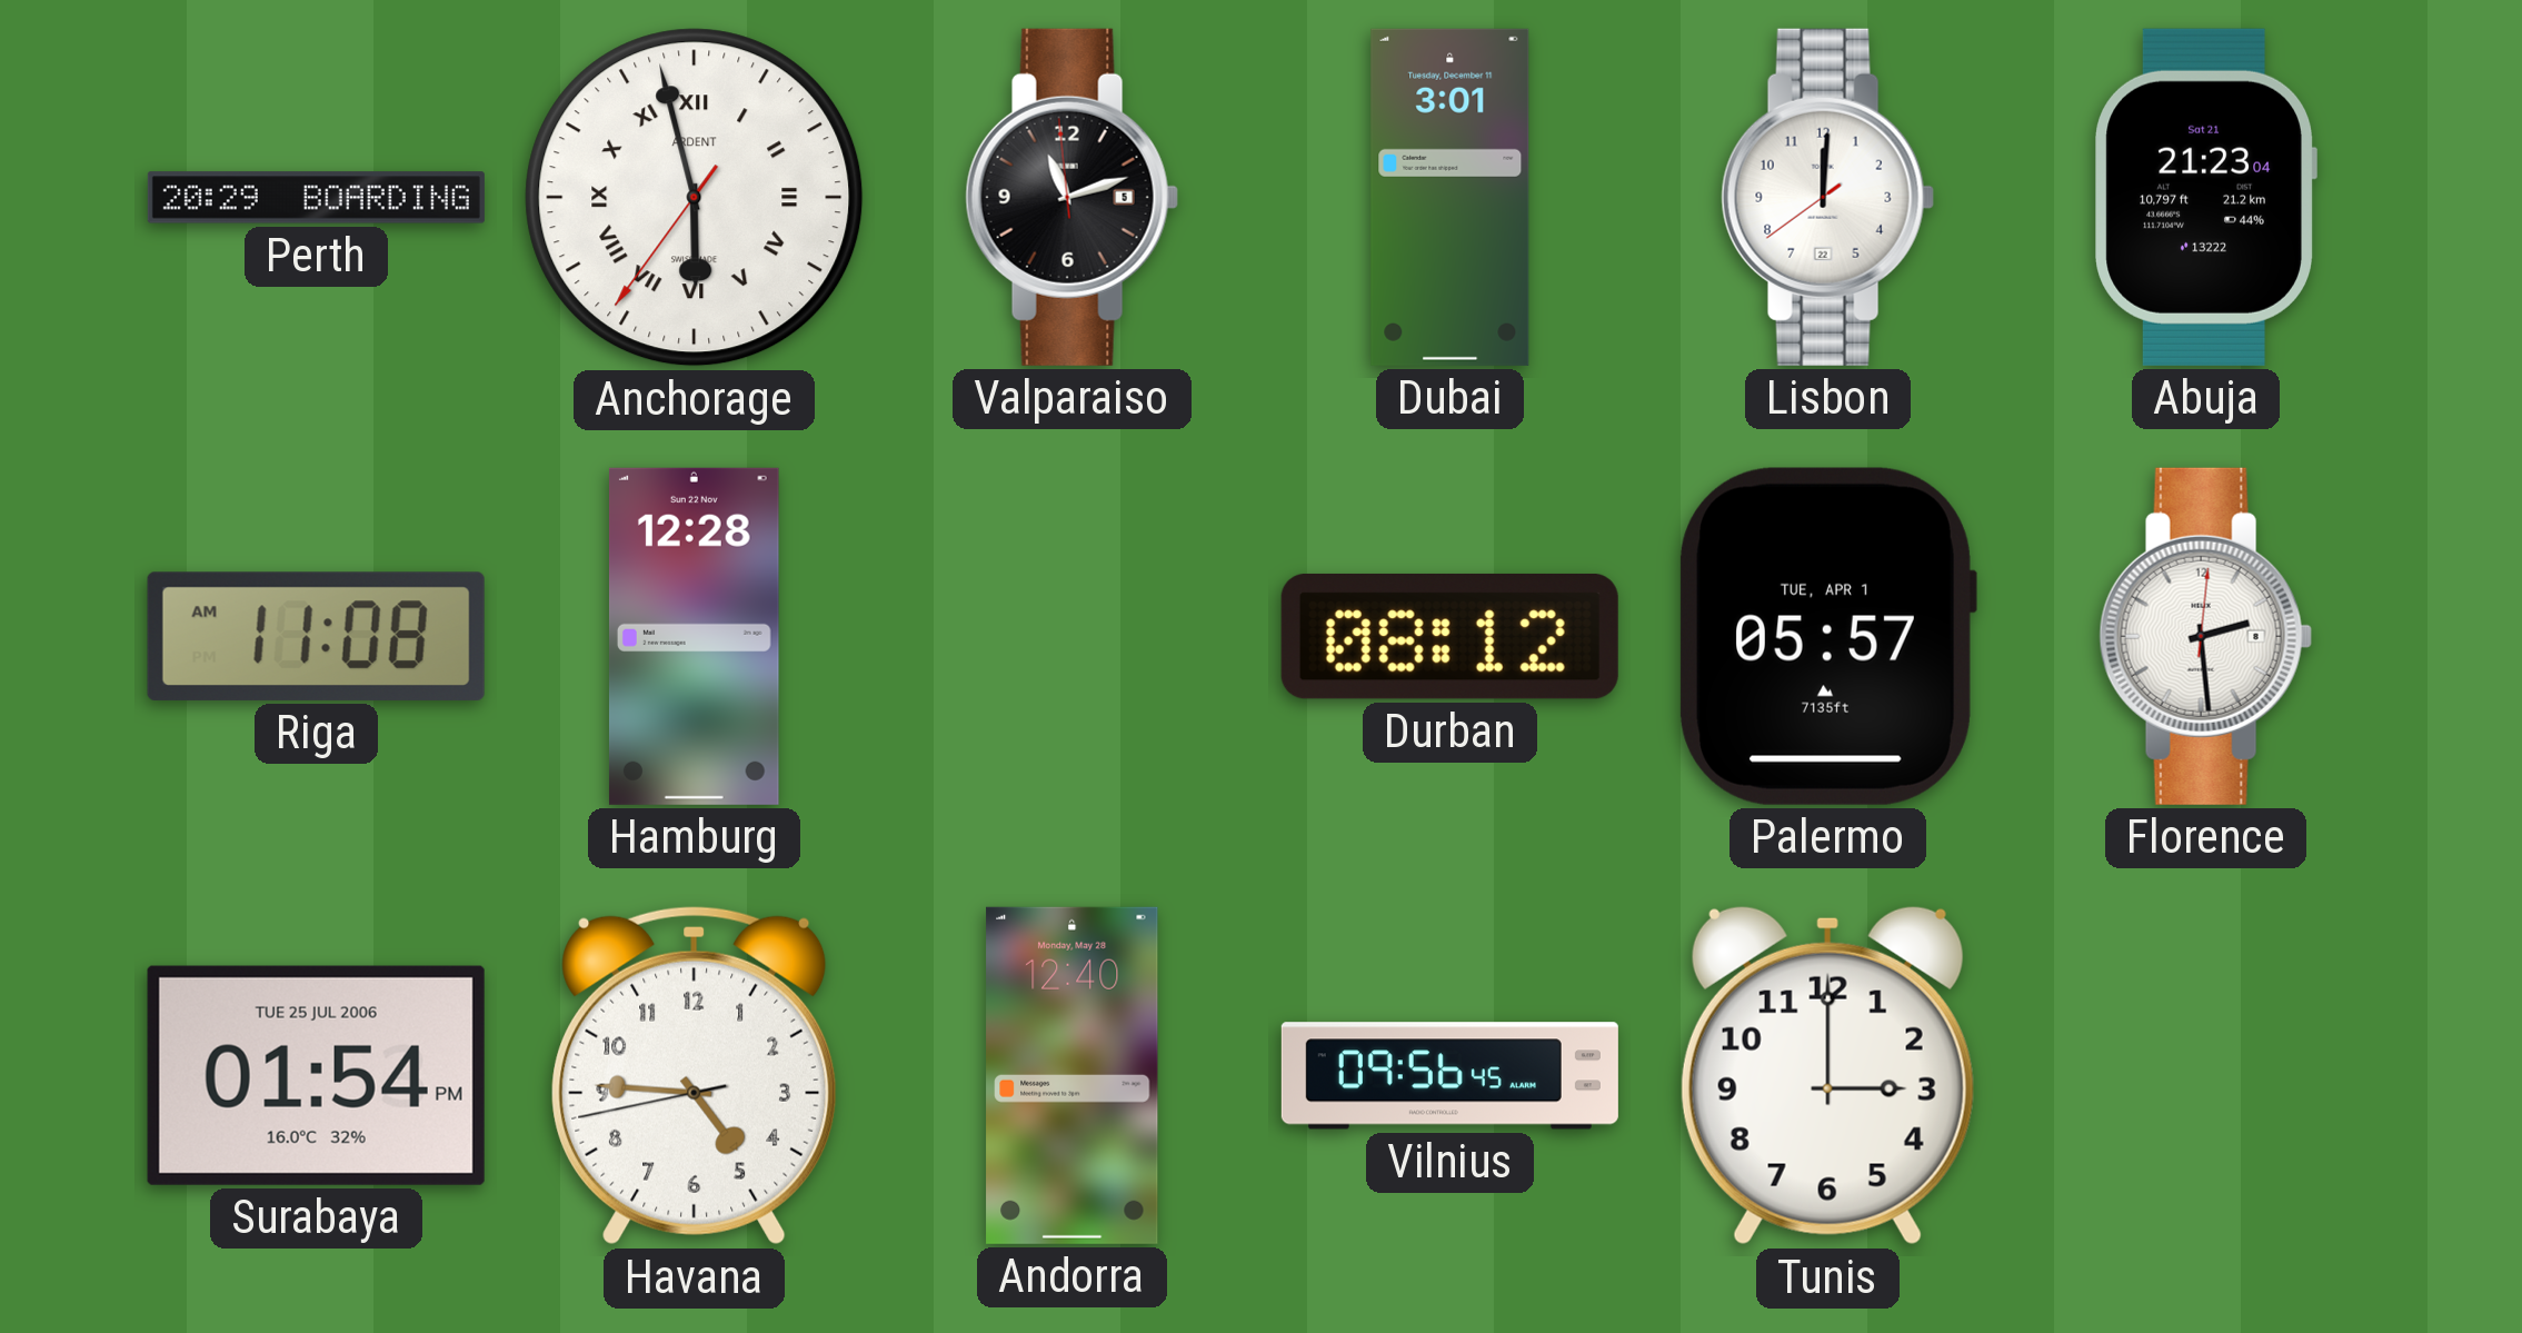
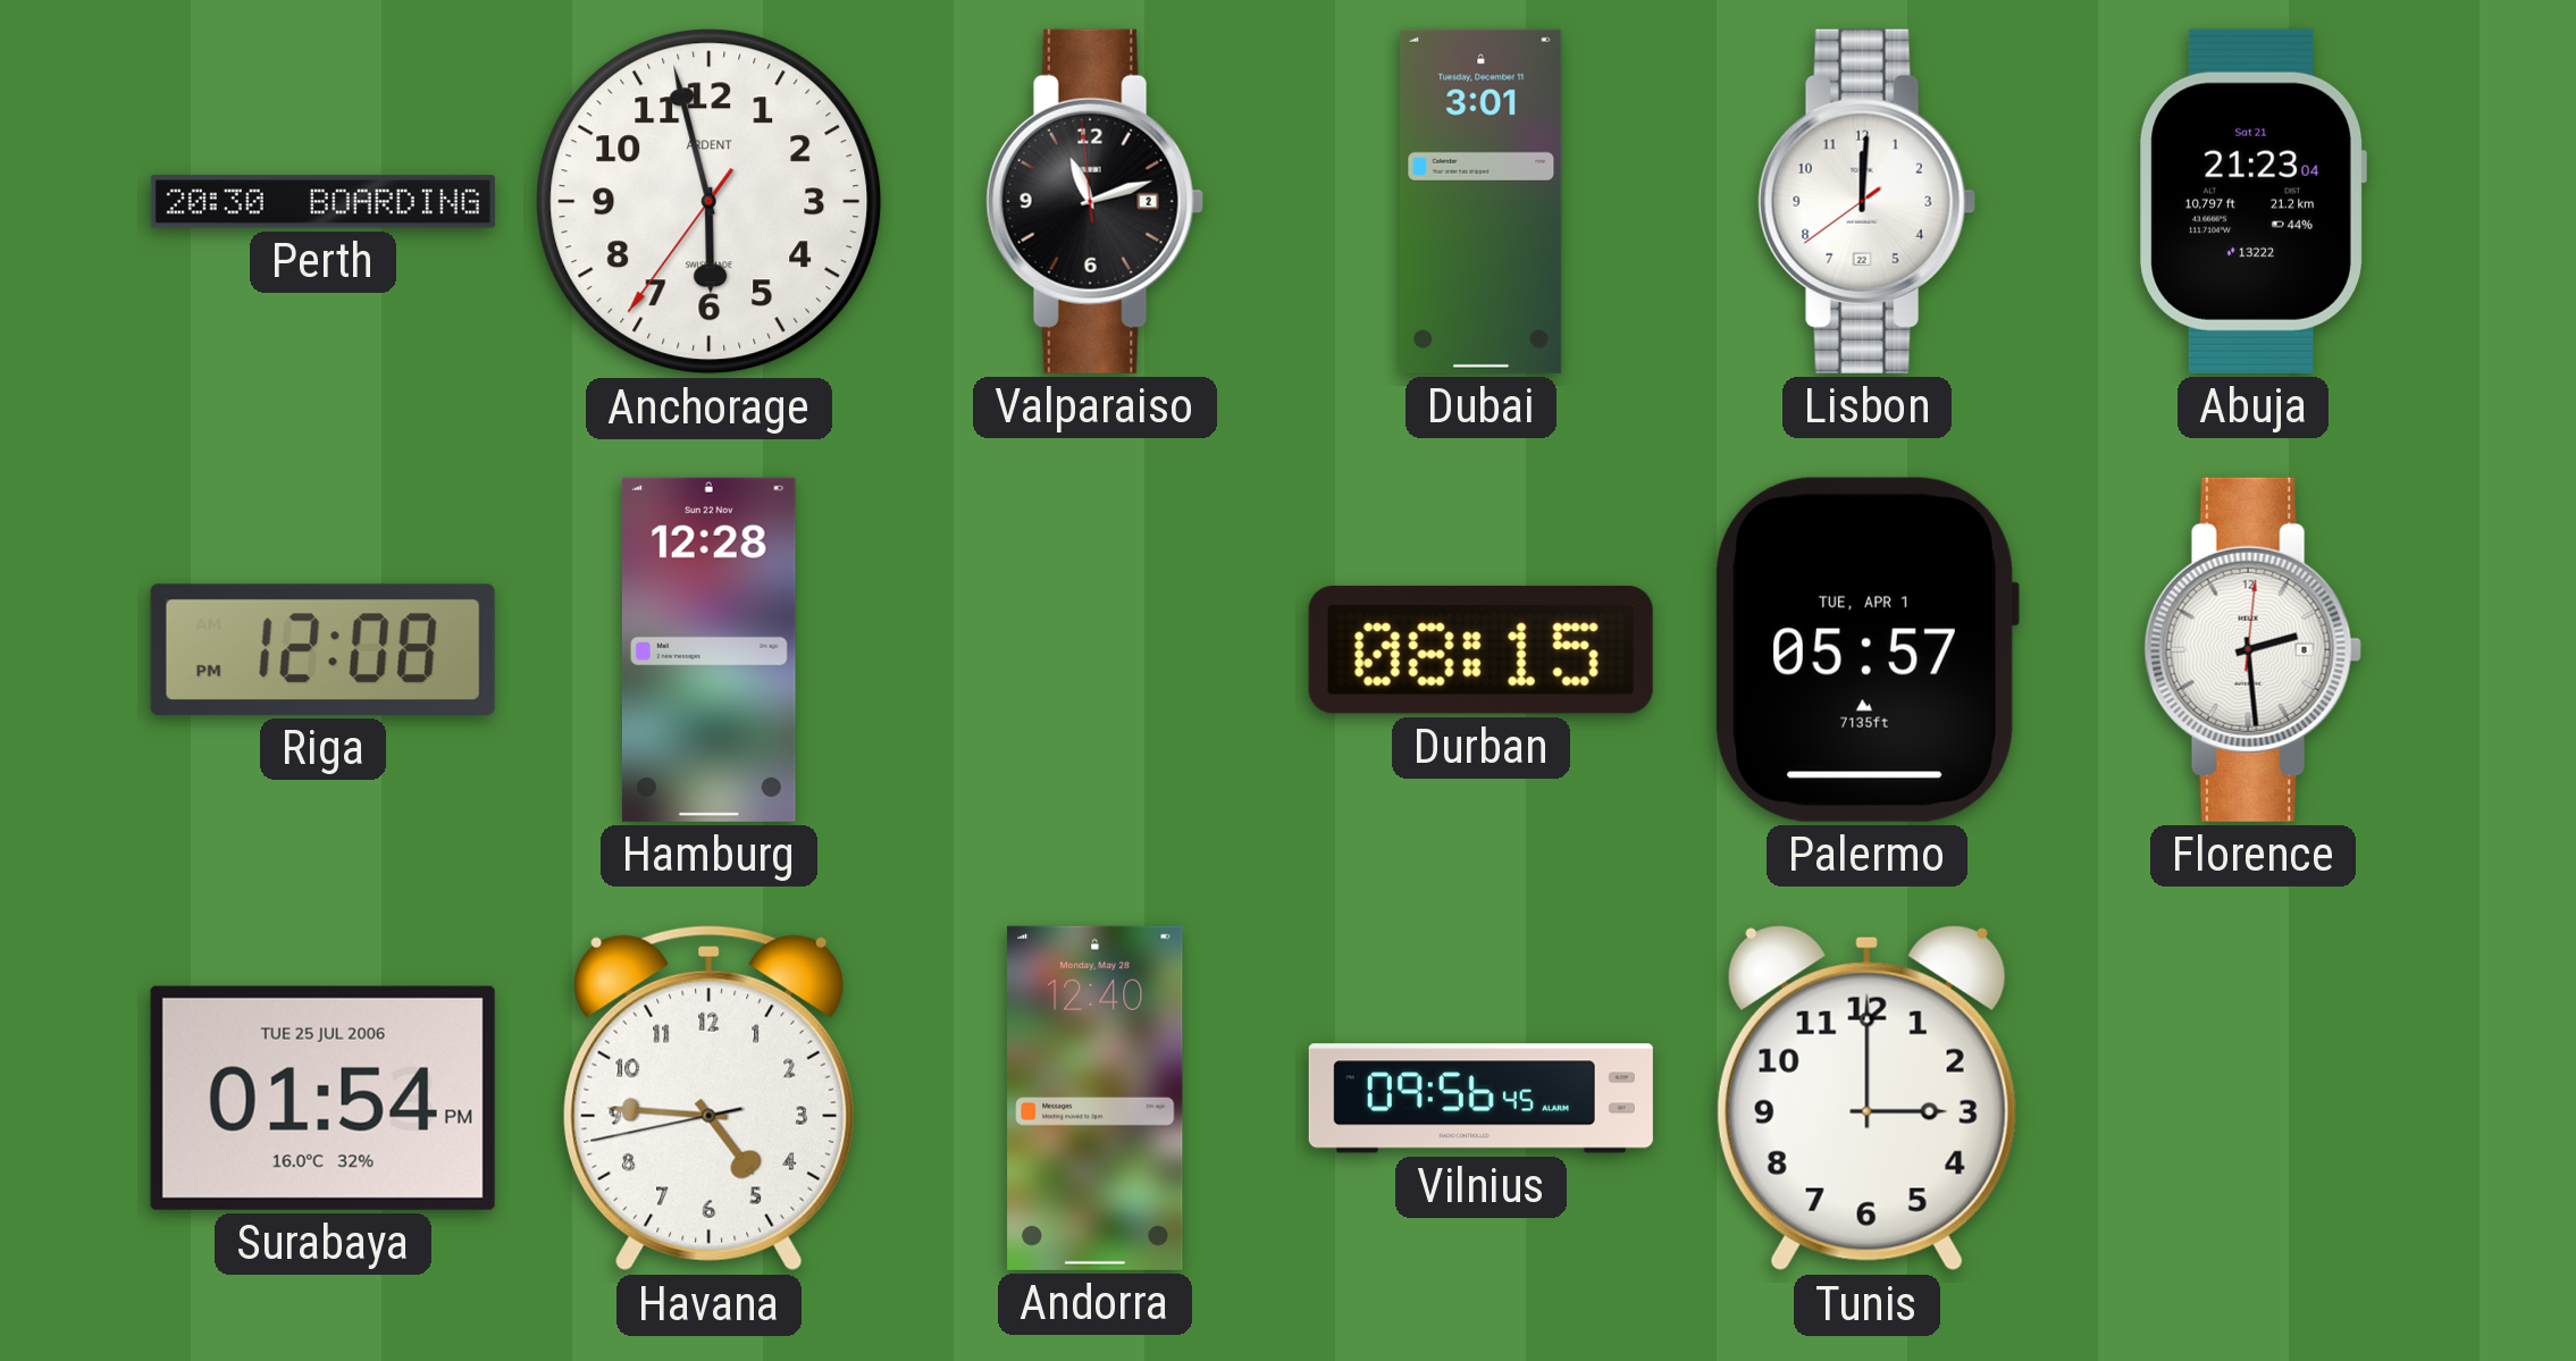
Perth: 20:29 -> 20:30
Anchorage numerals: Roman -> Arabic
Valparaiso date: 5 -> 2
Riga: 11:08 -> 12:08
Durban: 08:12 -> 08:15
